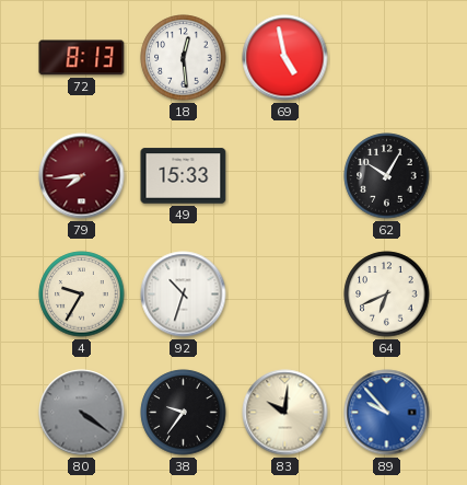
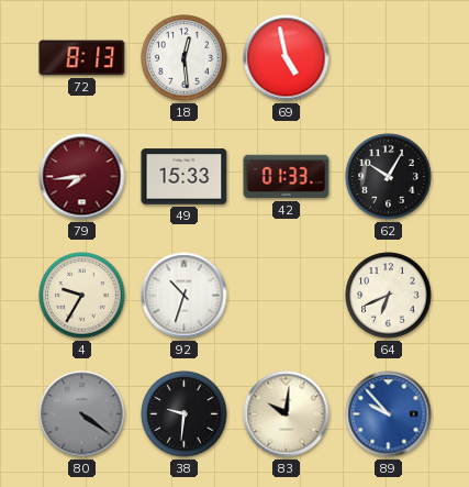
42: none -> 01:33
38: 9:36 -> 9:31
